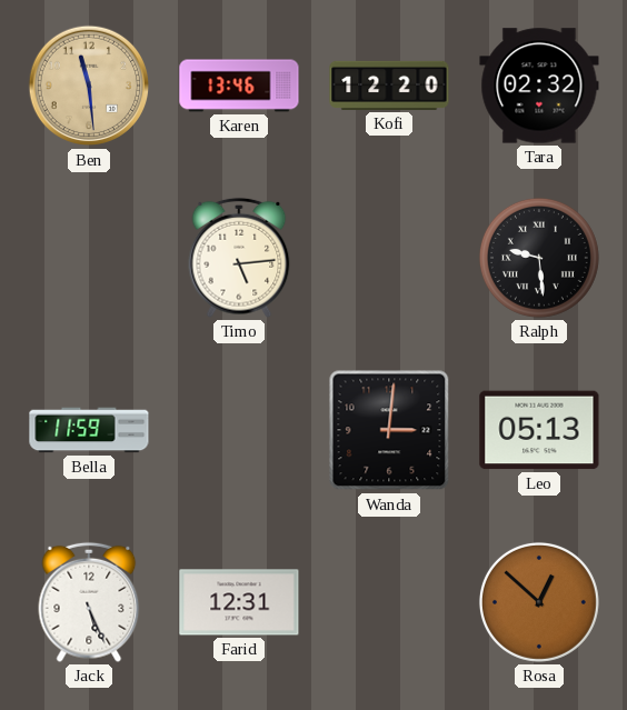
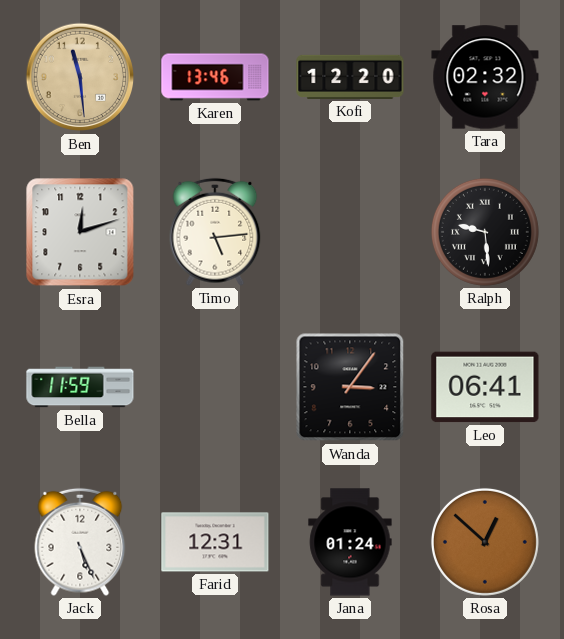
Esra: none -> 12:12
Wanda: 3:01 -> 3:06
Leo: 05:13 -> 06:41
Jana: none -> 01:24
